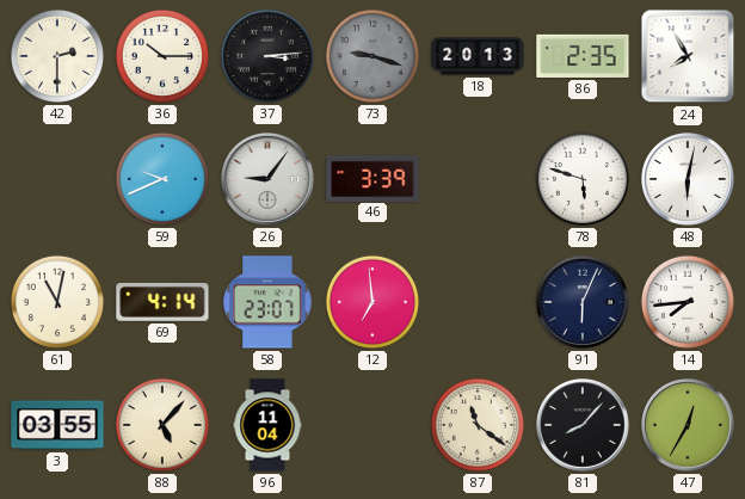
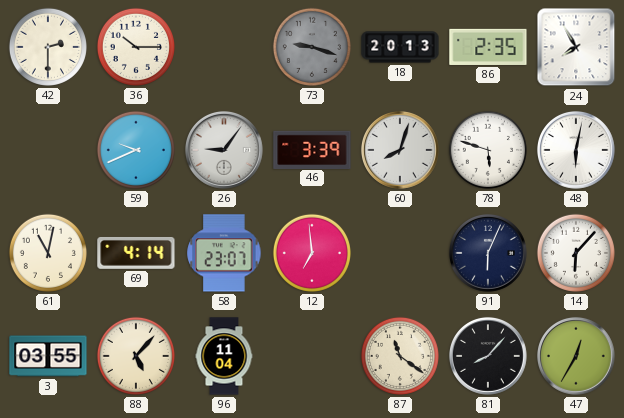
37: 3:14 -> none
60: none -> 8:03
14: 7:44 -> 6:07
